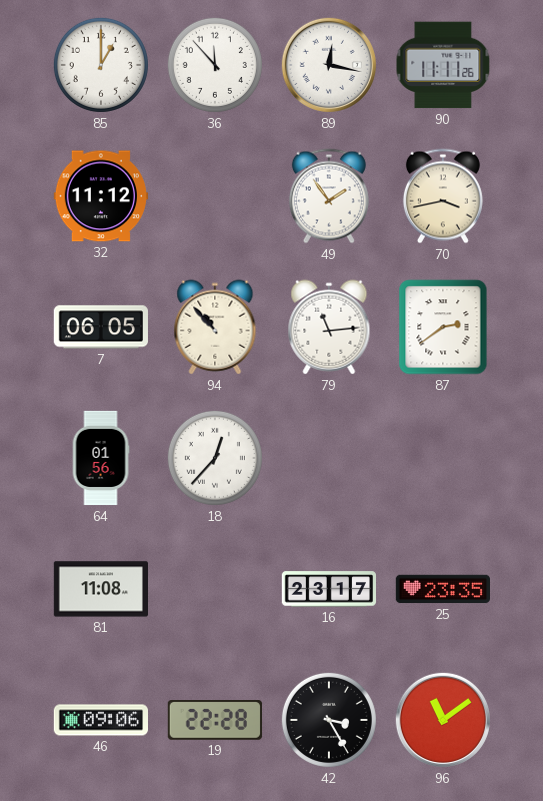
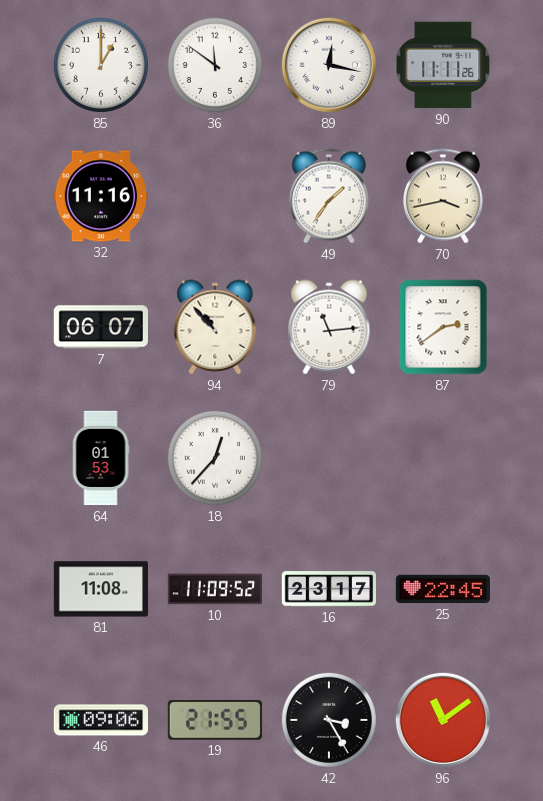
36: 11:53 -> 11:51
32: 11:12 -> 11:16
49: 1:54 -> 1:36
7: 06:05 -> 06:07
64: 01:56 -> 01:53
10: none -> 11:09
25: 23:35 -> 22:45
19: 22:28 -> 21:55
